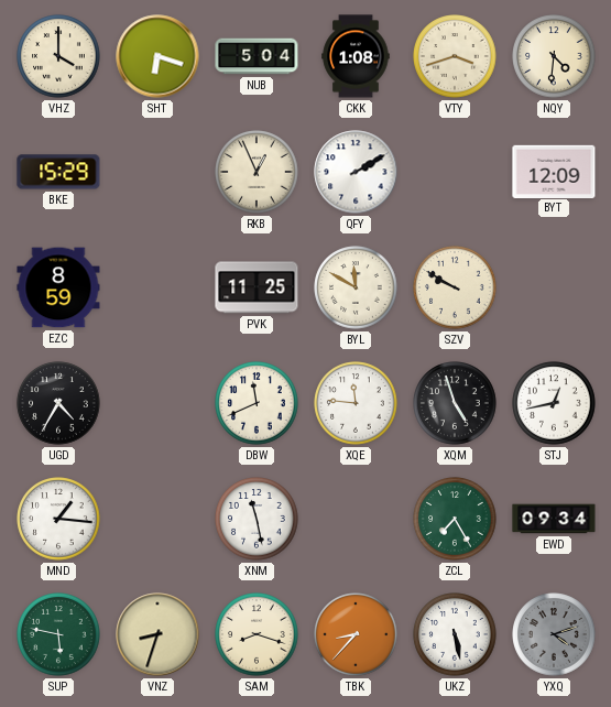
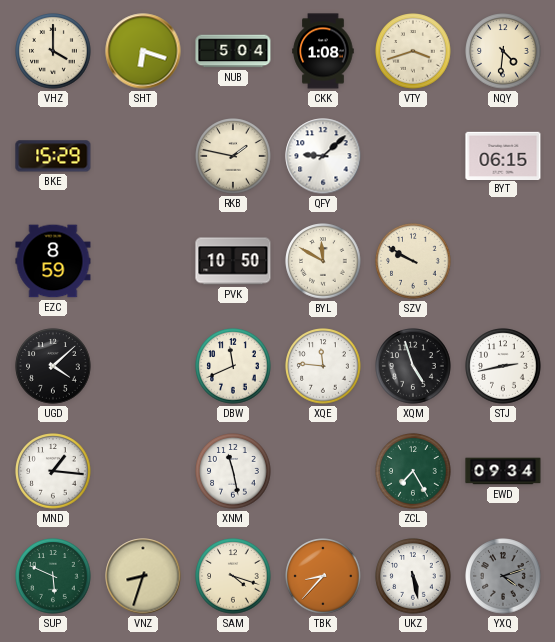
RKB: 12:56 -> 1:47
QFY: 2:10 -> 9:08
BYT: 12:09 -> 06:15
PVK: 11:25 -> 10:50
UGD: 4:35 -> 4:08
STJ: 12:43 -> 2:43
SUP: 5:47 -> 5:49
SAM: 8:18 -> 4:18
